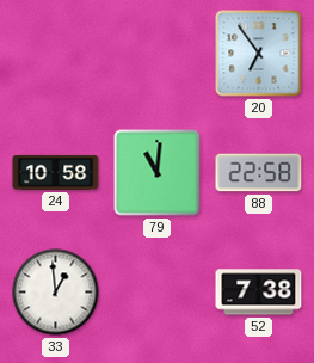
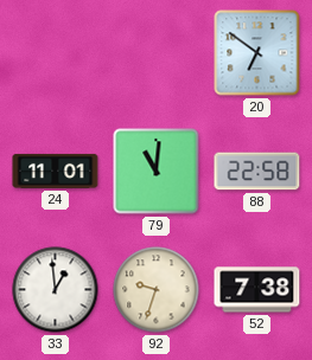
20: 6:54 -> 6:51
24: 10:58 -> 11:01
92: none -> 9:33
